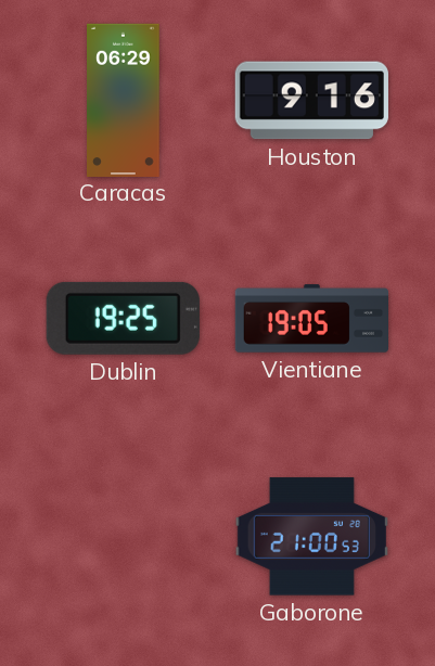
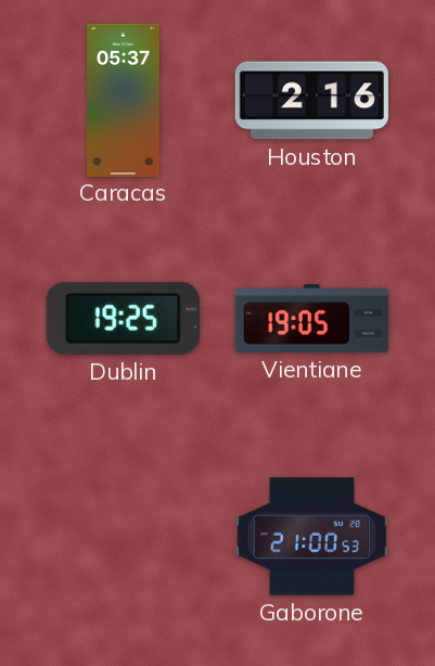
Caracas: 06:29 -> 05:37
Houston: 9:16 -> 2:16
